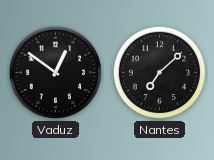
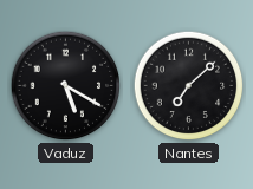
Vaduz: 12:51 -> 5:20
